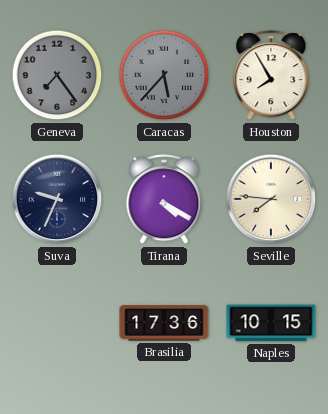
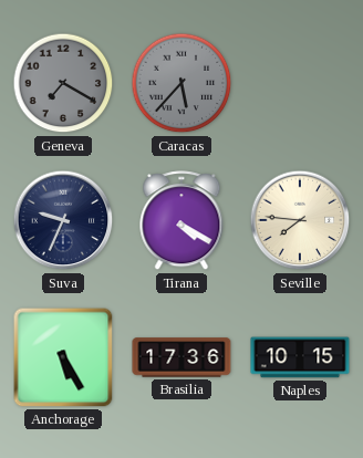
Geneva: 7:24 -> 7:20
Houston: 7:55 -> none
Anchorage: none -> 5:25
